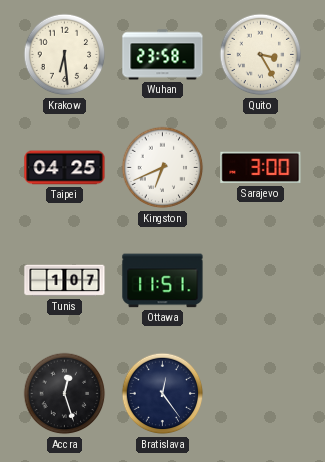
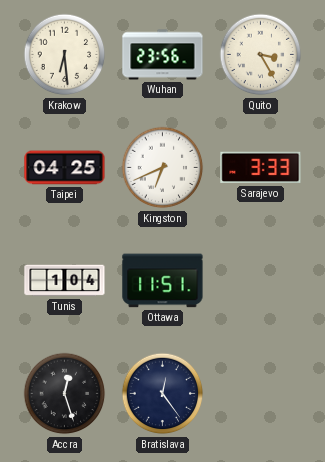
Wuhan: 23:58 -> 23:56
Sarajevo: 3:00 -> 3:33
Tunis: 1:07 -> 1:04
